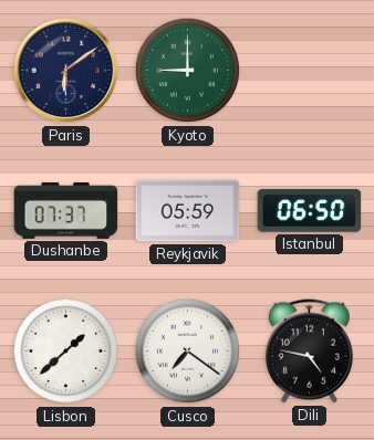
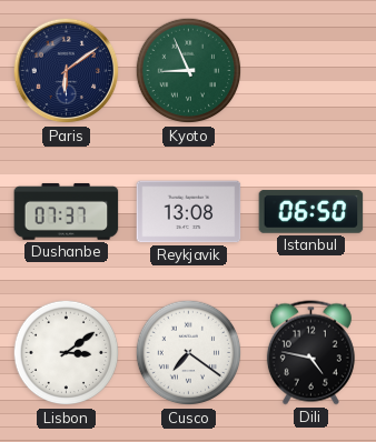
Kyoto: 9:00 -> 8:56
Reykjavik: 05:59 -> 13:08
Lisbon: 1:38 -> 3:09
